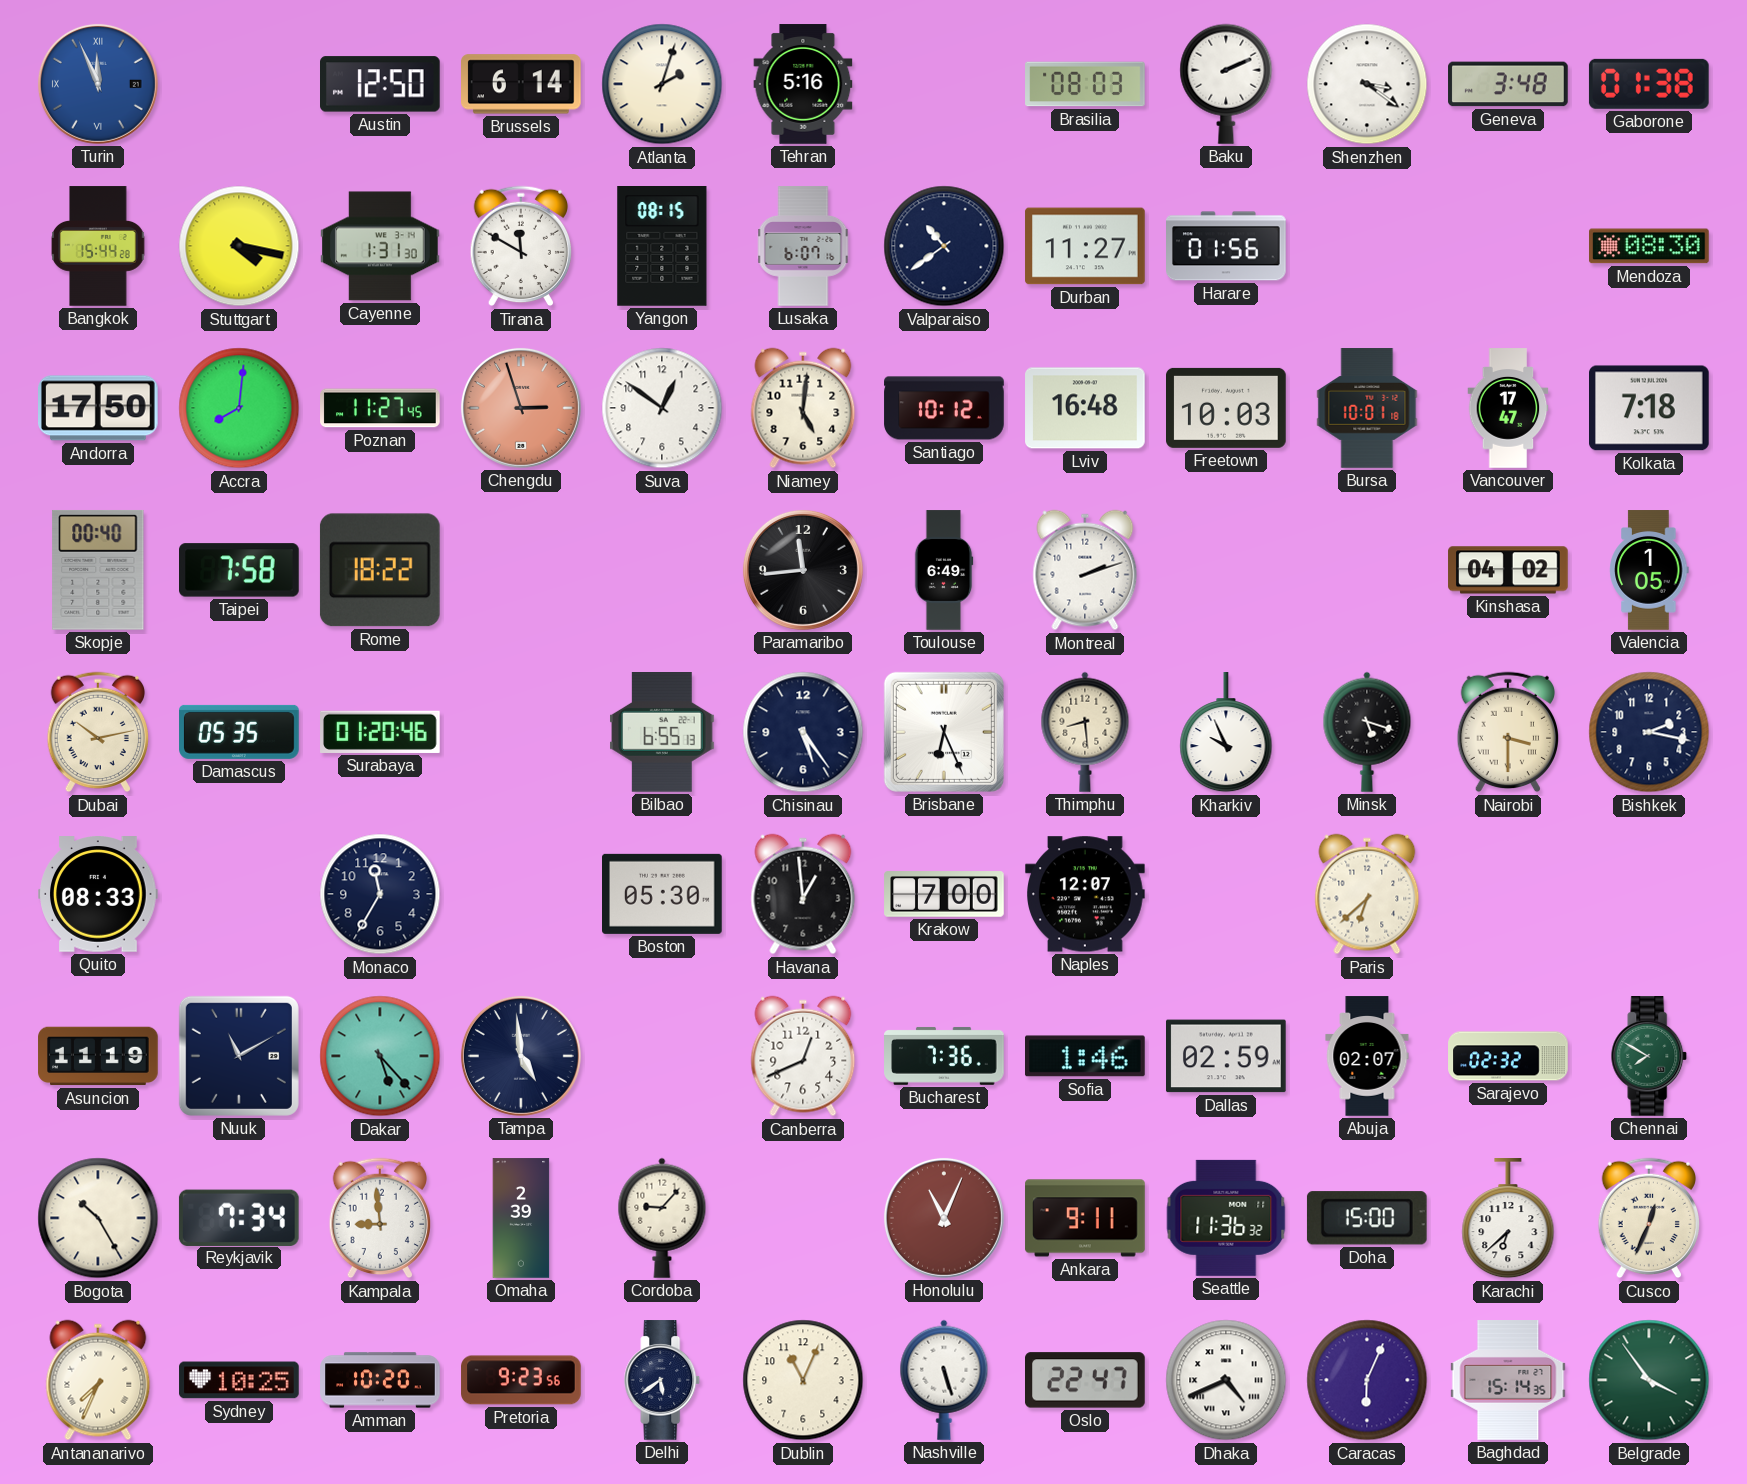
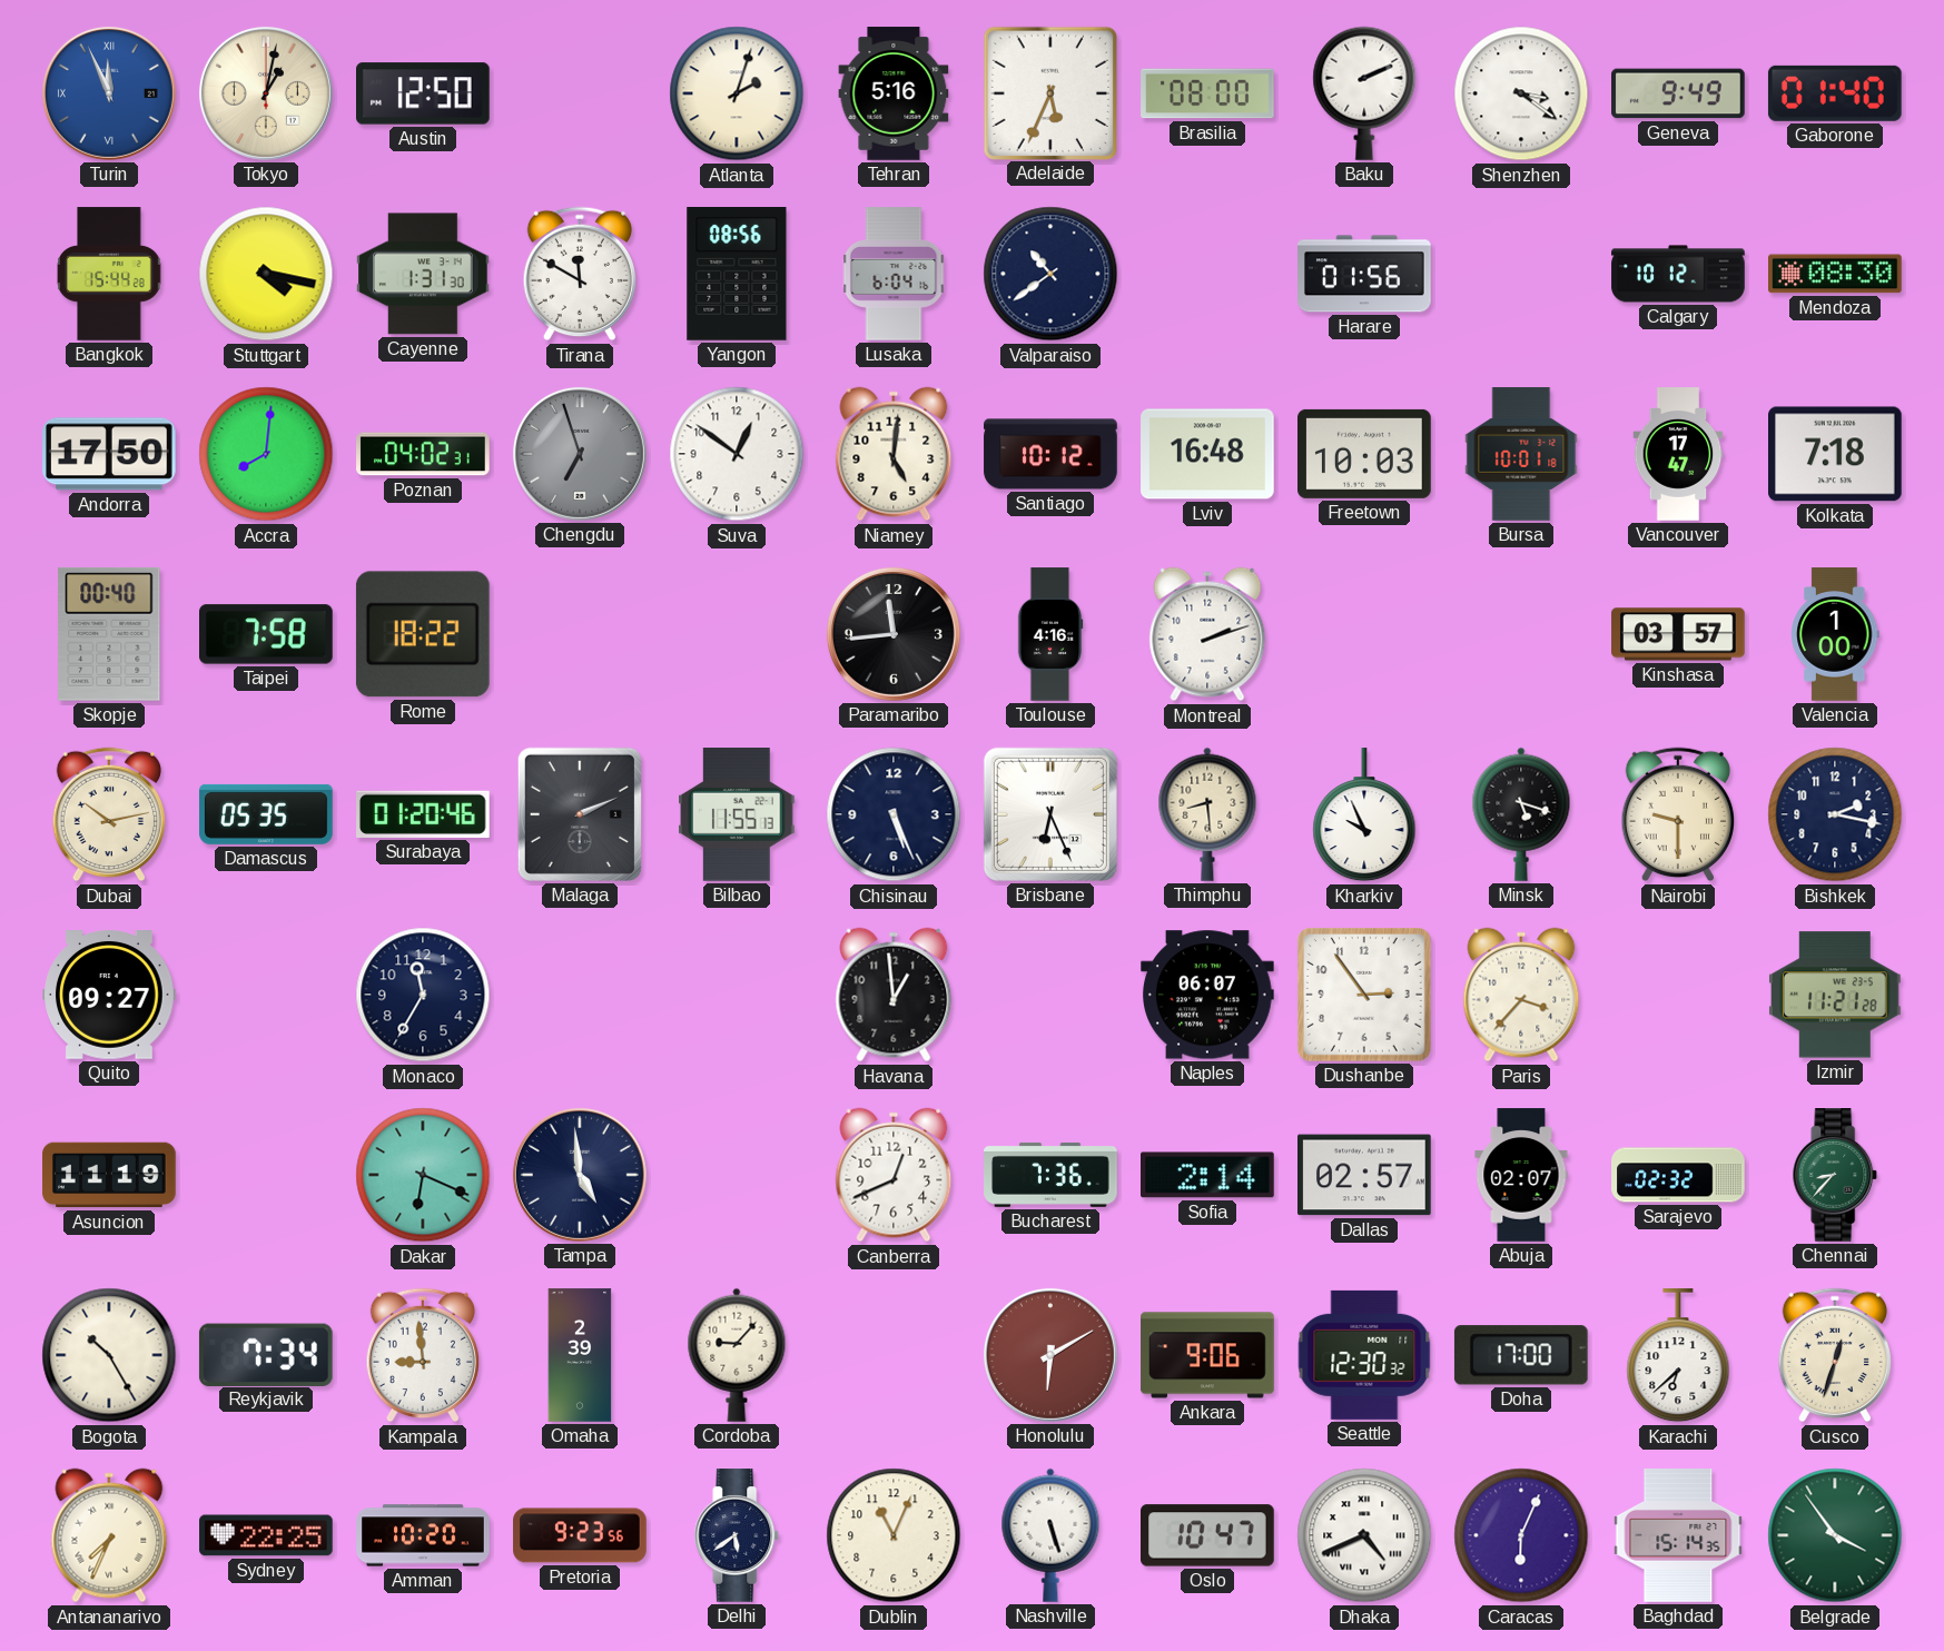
Tokyo: none -> 1:02
Brussels: 6:14 -> none
Adelaide: none -> 5:34
Brasilia: 08:03 -> 08:00
Geneva: 3:48 -> 9:49
Gaborone: 01:38 -> 01:40
Yangon: 08:15 -> 08:56
Lusaka: 6:07 -> 6:04
Durban: 11:27 -> none
Calgary: none -> 10:12
Poznan: 11:27 -> 04:02
Chengdu: 2:57 -> 6:57
Chengdu dial: salmon -> grey
Toulouse: 6:49 -> 4:16
Kinshasa: 04:02 -> 03:57
Valencia: 1:05 -> 1:00
Malaga: none -> 2:11
Bilbao: 6:55 -> 11:55
Chisinau: 5:24 -> 5:26
Nairobi: 3:30 -> 9:30
Quito: 08:33 -> 09:27
Boston: 05:30 -> none
Krakow: 7:00 -> none
Naples: 12:07 -> 06:07
Dushanbe: none -> 2:54
Paris: 6:38 -> 3:37
Izmir: none -> 11:21
Nuuk: 11:10 -> none
Dakar: 5:23 -> 6:19
Sofia: 1:46 -> 2:14
Dallas: 02:59 -> 02:57
Chennai: 7:50 -> 8:37
Honolulu: 11:04 -> 6:10
Ankara: 9:11 -> 9:06
Seattle: 11:36 -> 12:30
Doha: 15:00 -> 17:00
Cusco: 12:34 -> 12:33
Sydney: 10:25 -> 22:25
Oslo: 22:47 -> 10:47
